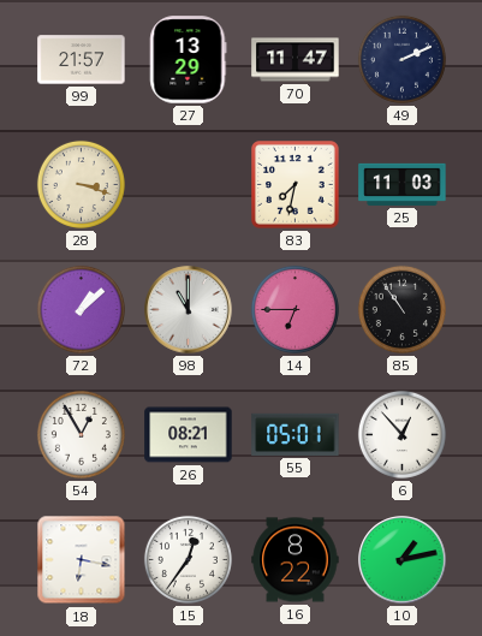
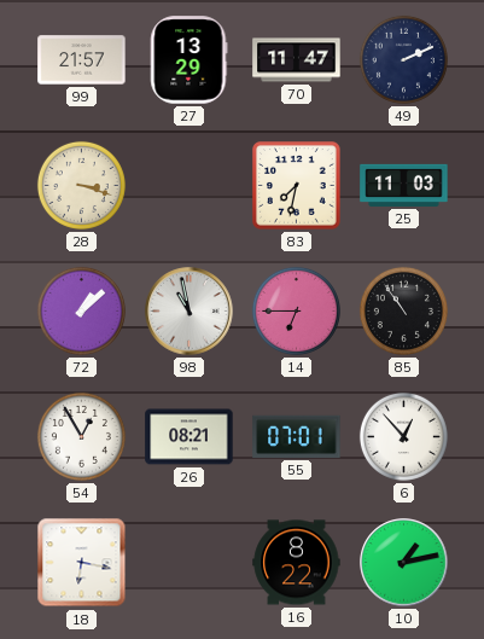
98: 11:00 -> 10:58
55: 05:01 -> 07:01
15: 12:36 -> none
